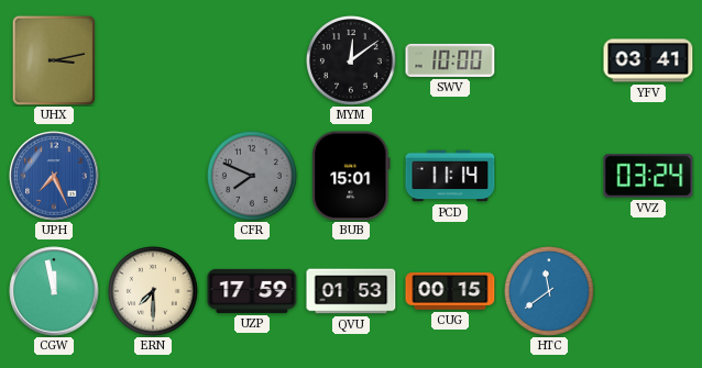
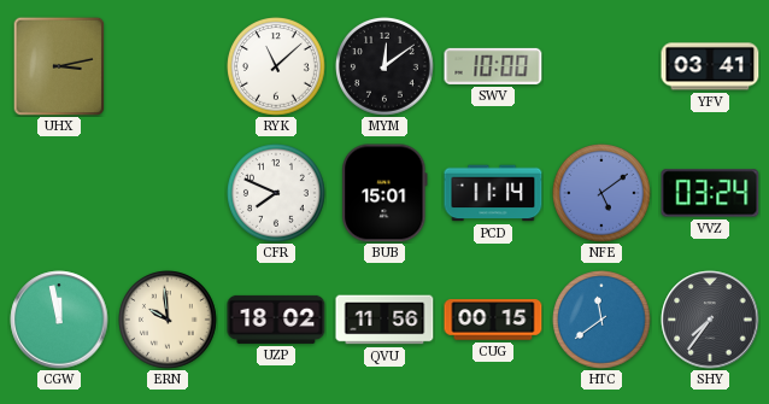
RYK: none -> 11:08
UPH: 7:26 -> none
CFR dial: grey -> white
NFE: none -> 5:09
ERN: 7:30 -> 9:59
UZP: 17:59 -> 18:02
QVU: 01:53 -> 11:56
SHY: none -> 7:36
